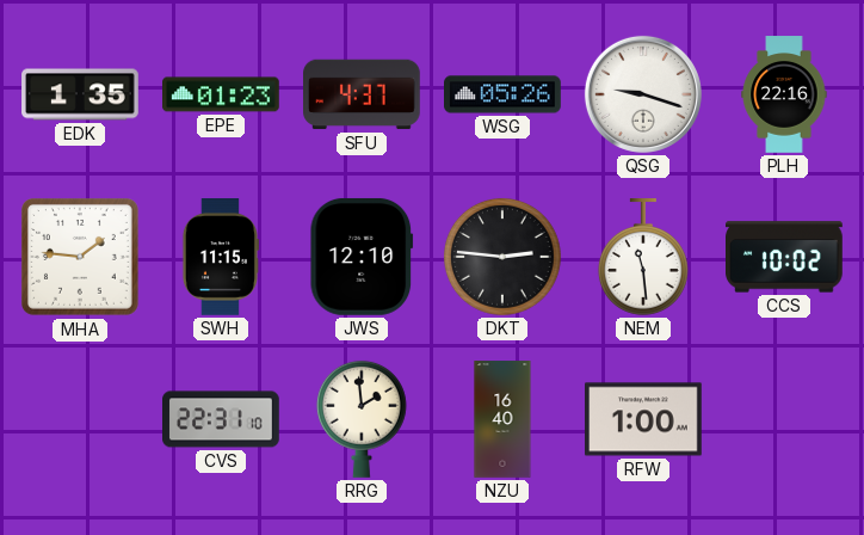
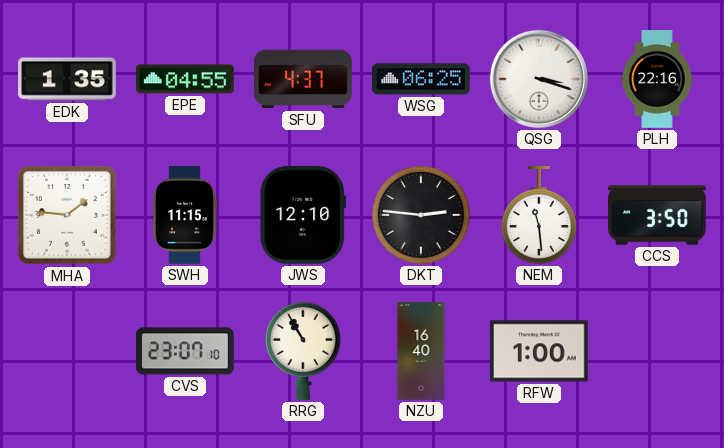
EPE: 01:23 -> 04:55
WSG: 05:26 -> 06:25
QSG: 9:18 -> 3:18
CCS: 10:02 -> 3:50
CVS: 22:31 -> 23:07
RRG: 1:59 -> 10:55
